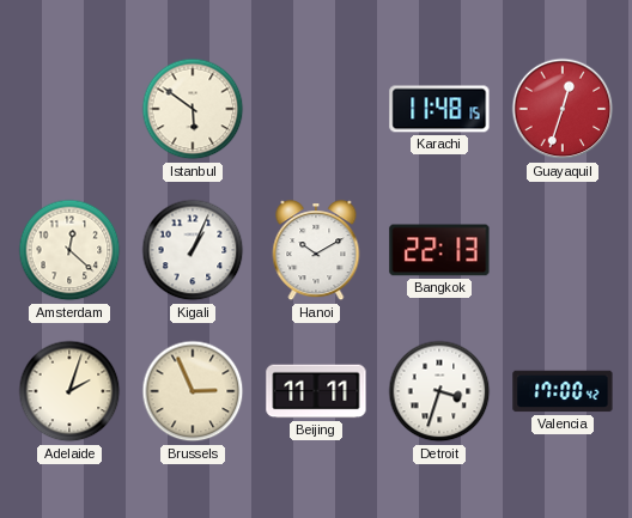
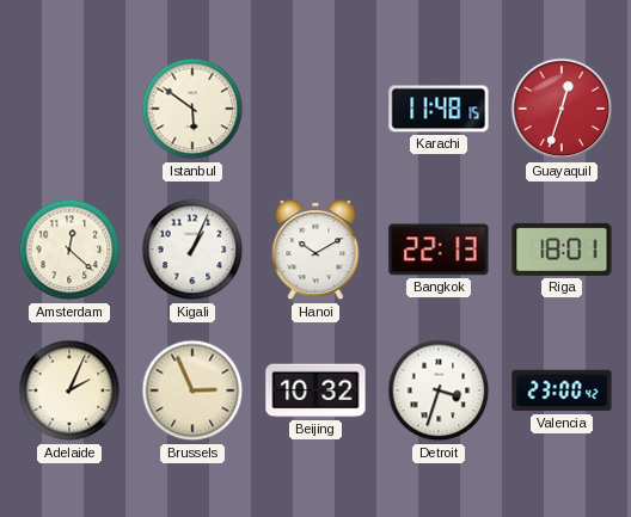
Riga: none -> 18:01
Adelaide: 2:03 -> 2:04
Beijing: 11:11 -> 10:32
Valencia: 17:00 -> 23:00
